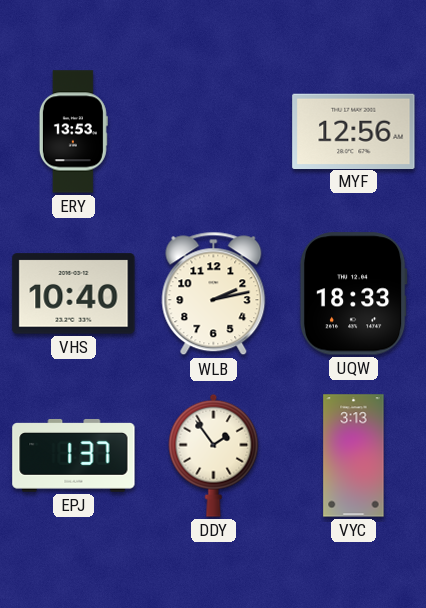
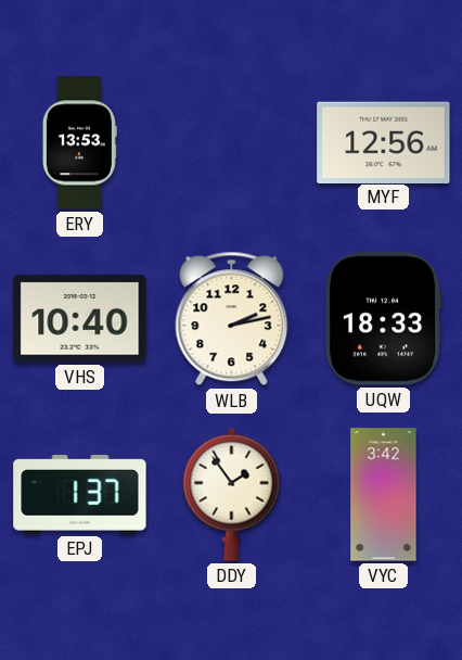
VYC: 3:13 -> 3:42
